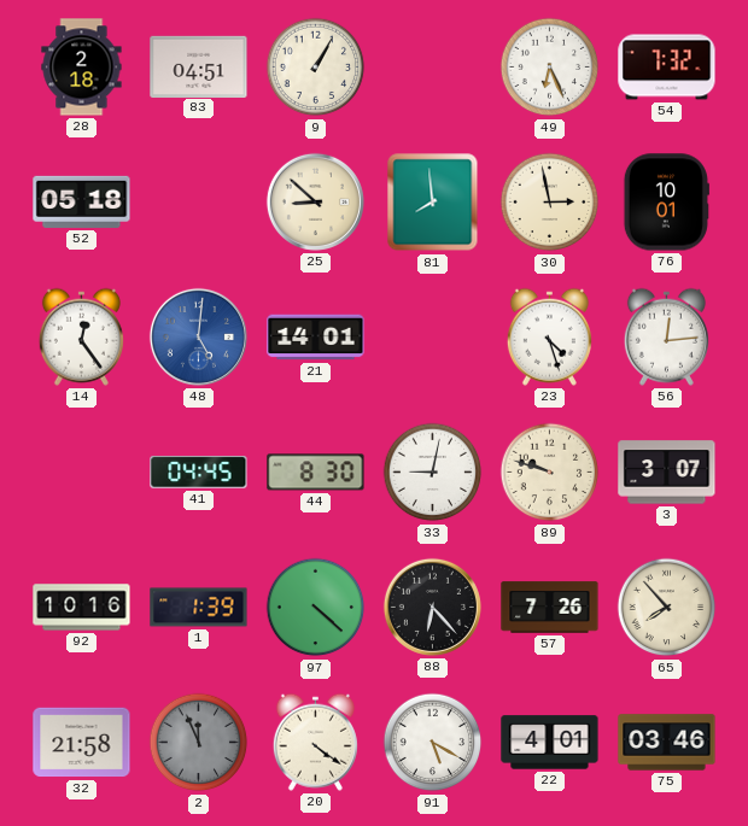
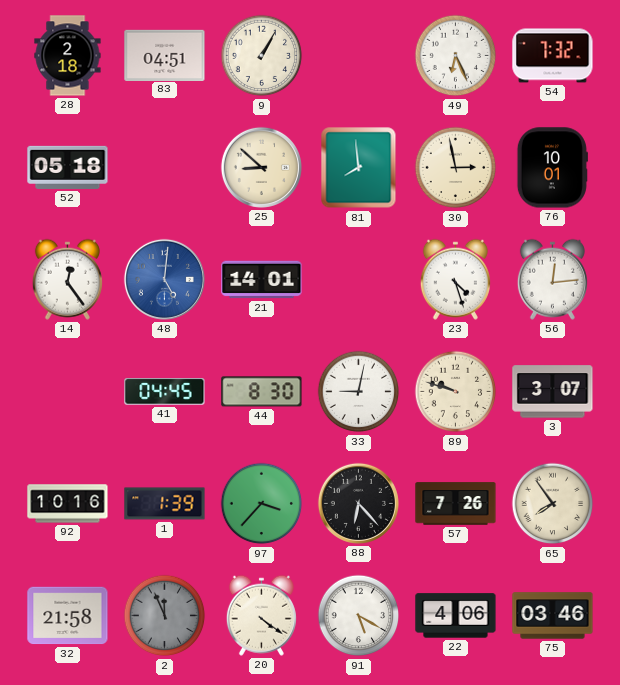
97: 4:22 -> 3:37
65: 7:53 -> 7:54
22: 4:01 -> 4:06
